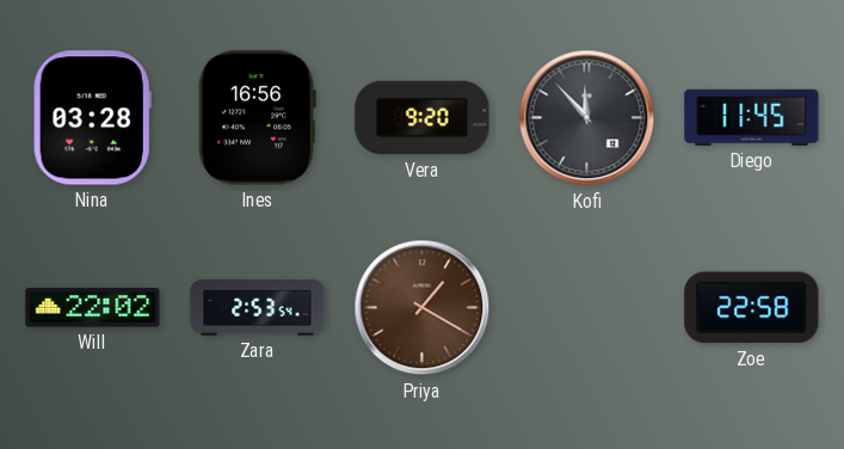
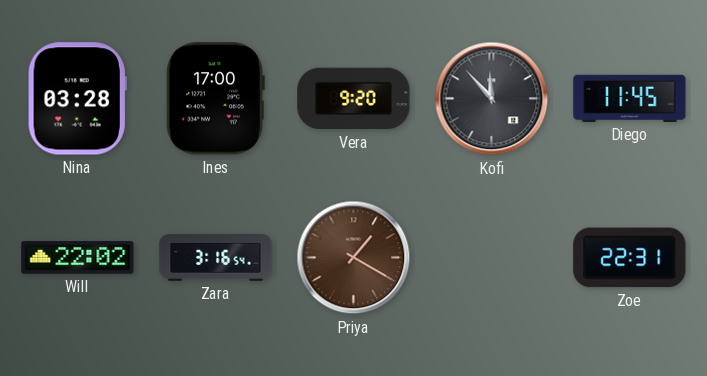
Ines: 16:56 -> 17:00
Zara: 2:53 -> 3:16
Zoe: 22:58 -> 22:31
